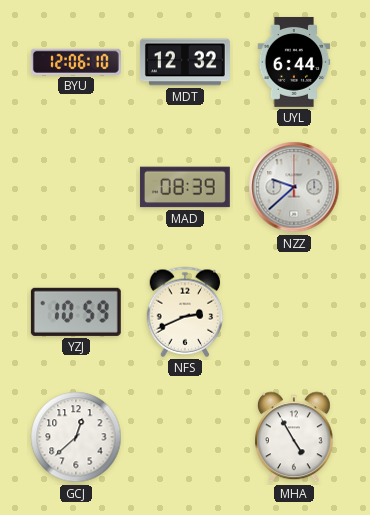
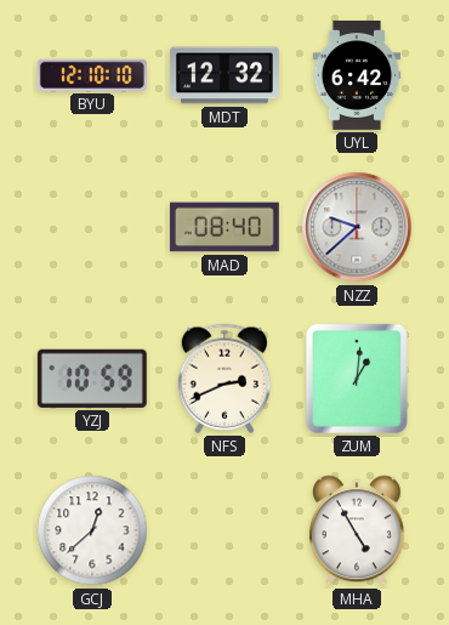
BYU: 12:06 -> 12:10
UYL: 6:44 -> 6:42
MAD: 08:39 -> 08:40
ZUM: none -> 1:01
